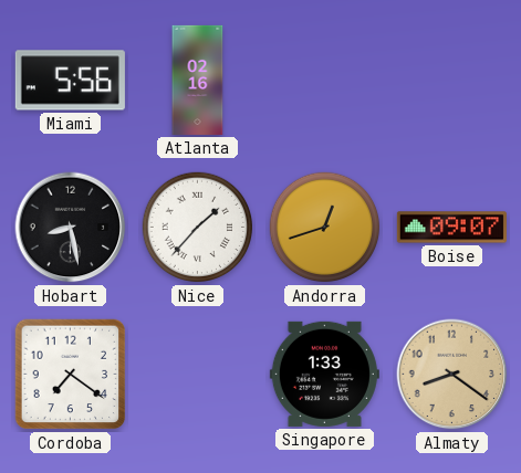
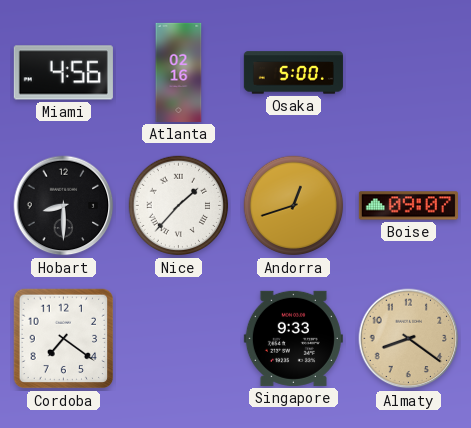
Miami: 5:56 -> 4:56
Osaka: none -> 5:00
Hobart: 8:28 -> 8:30
Singapore: 1:33 -> 9:33
